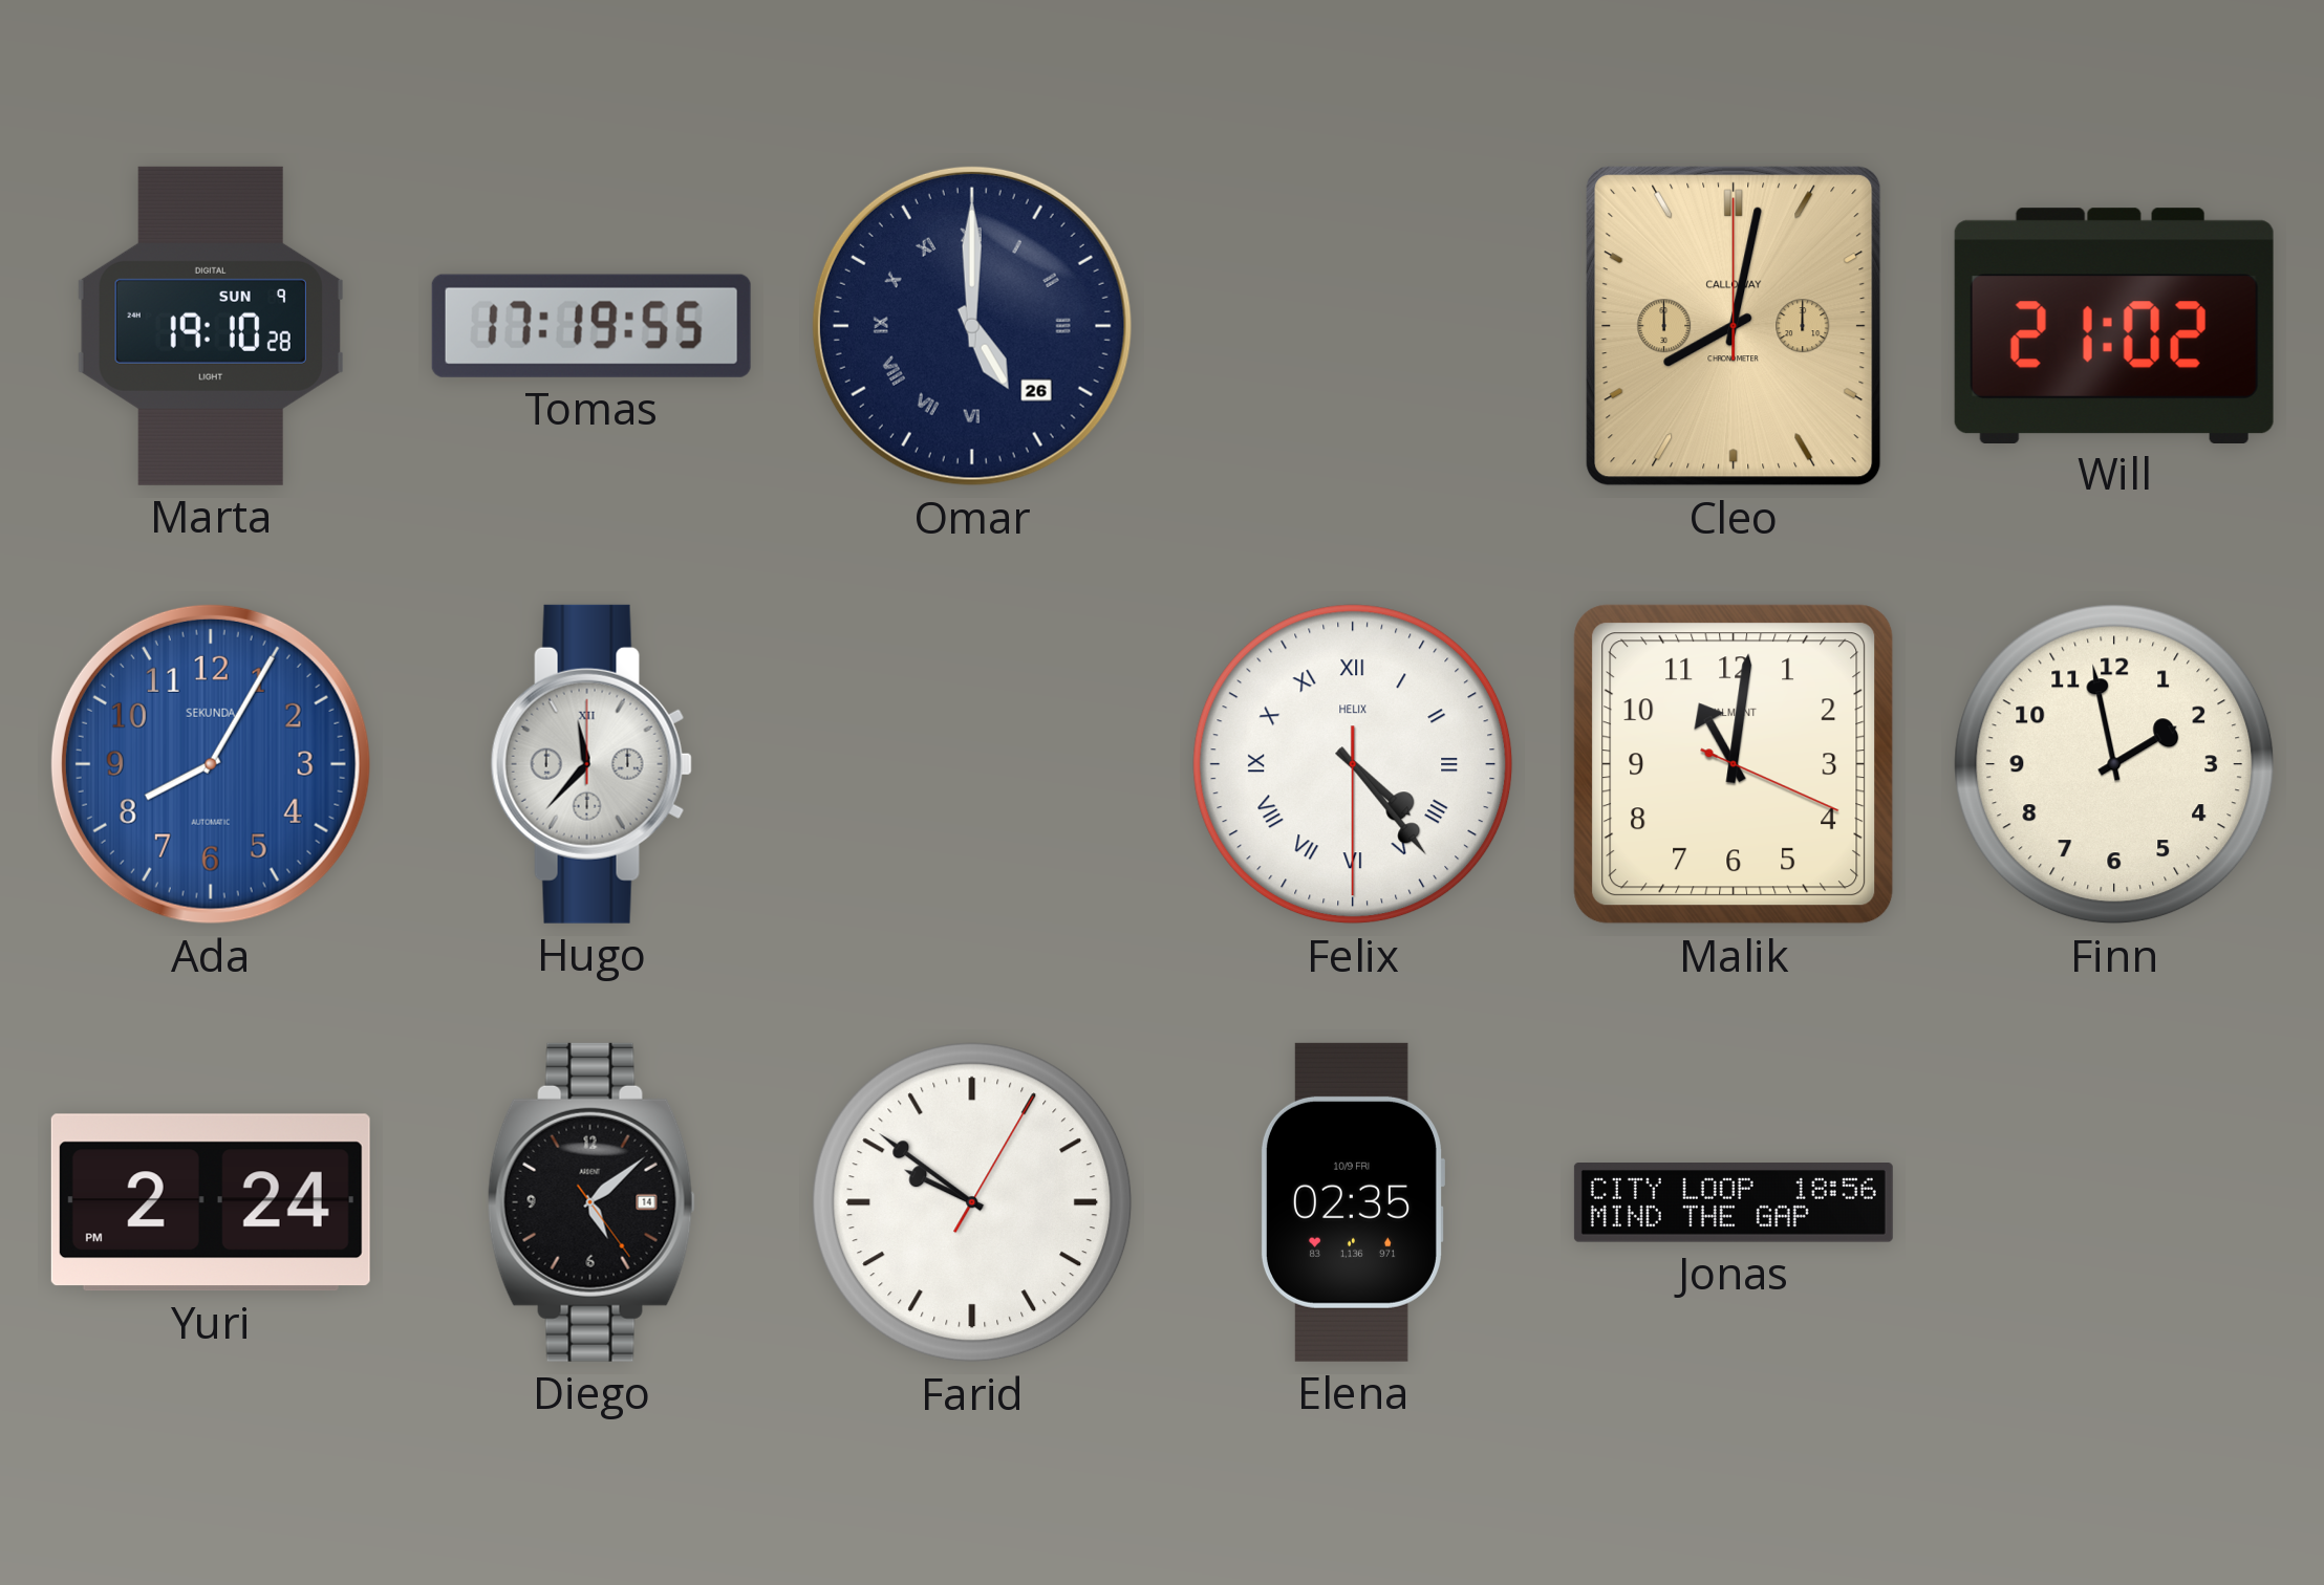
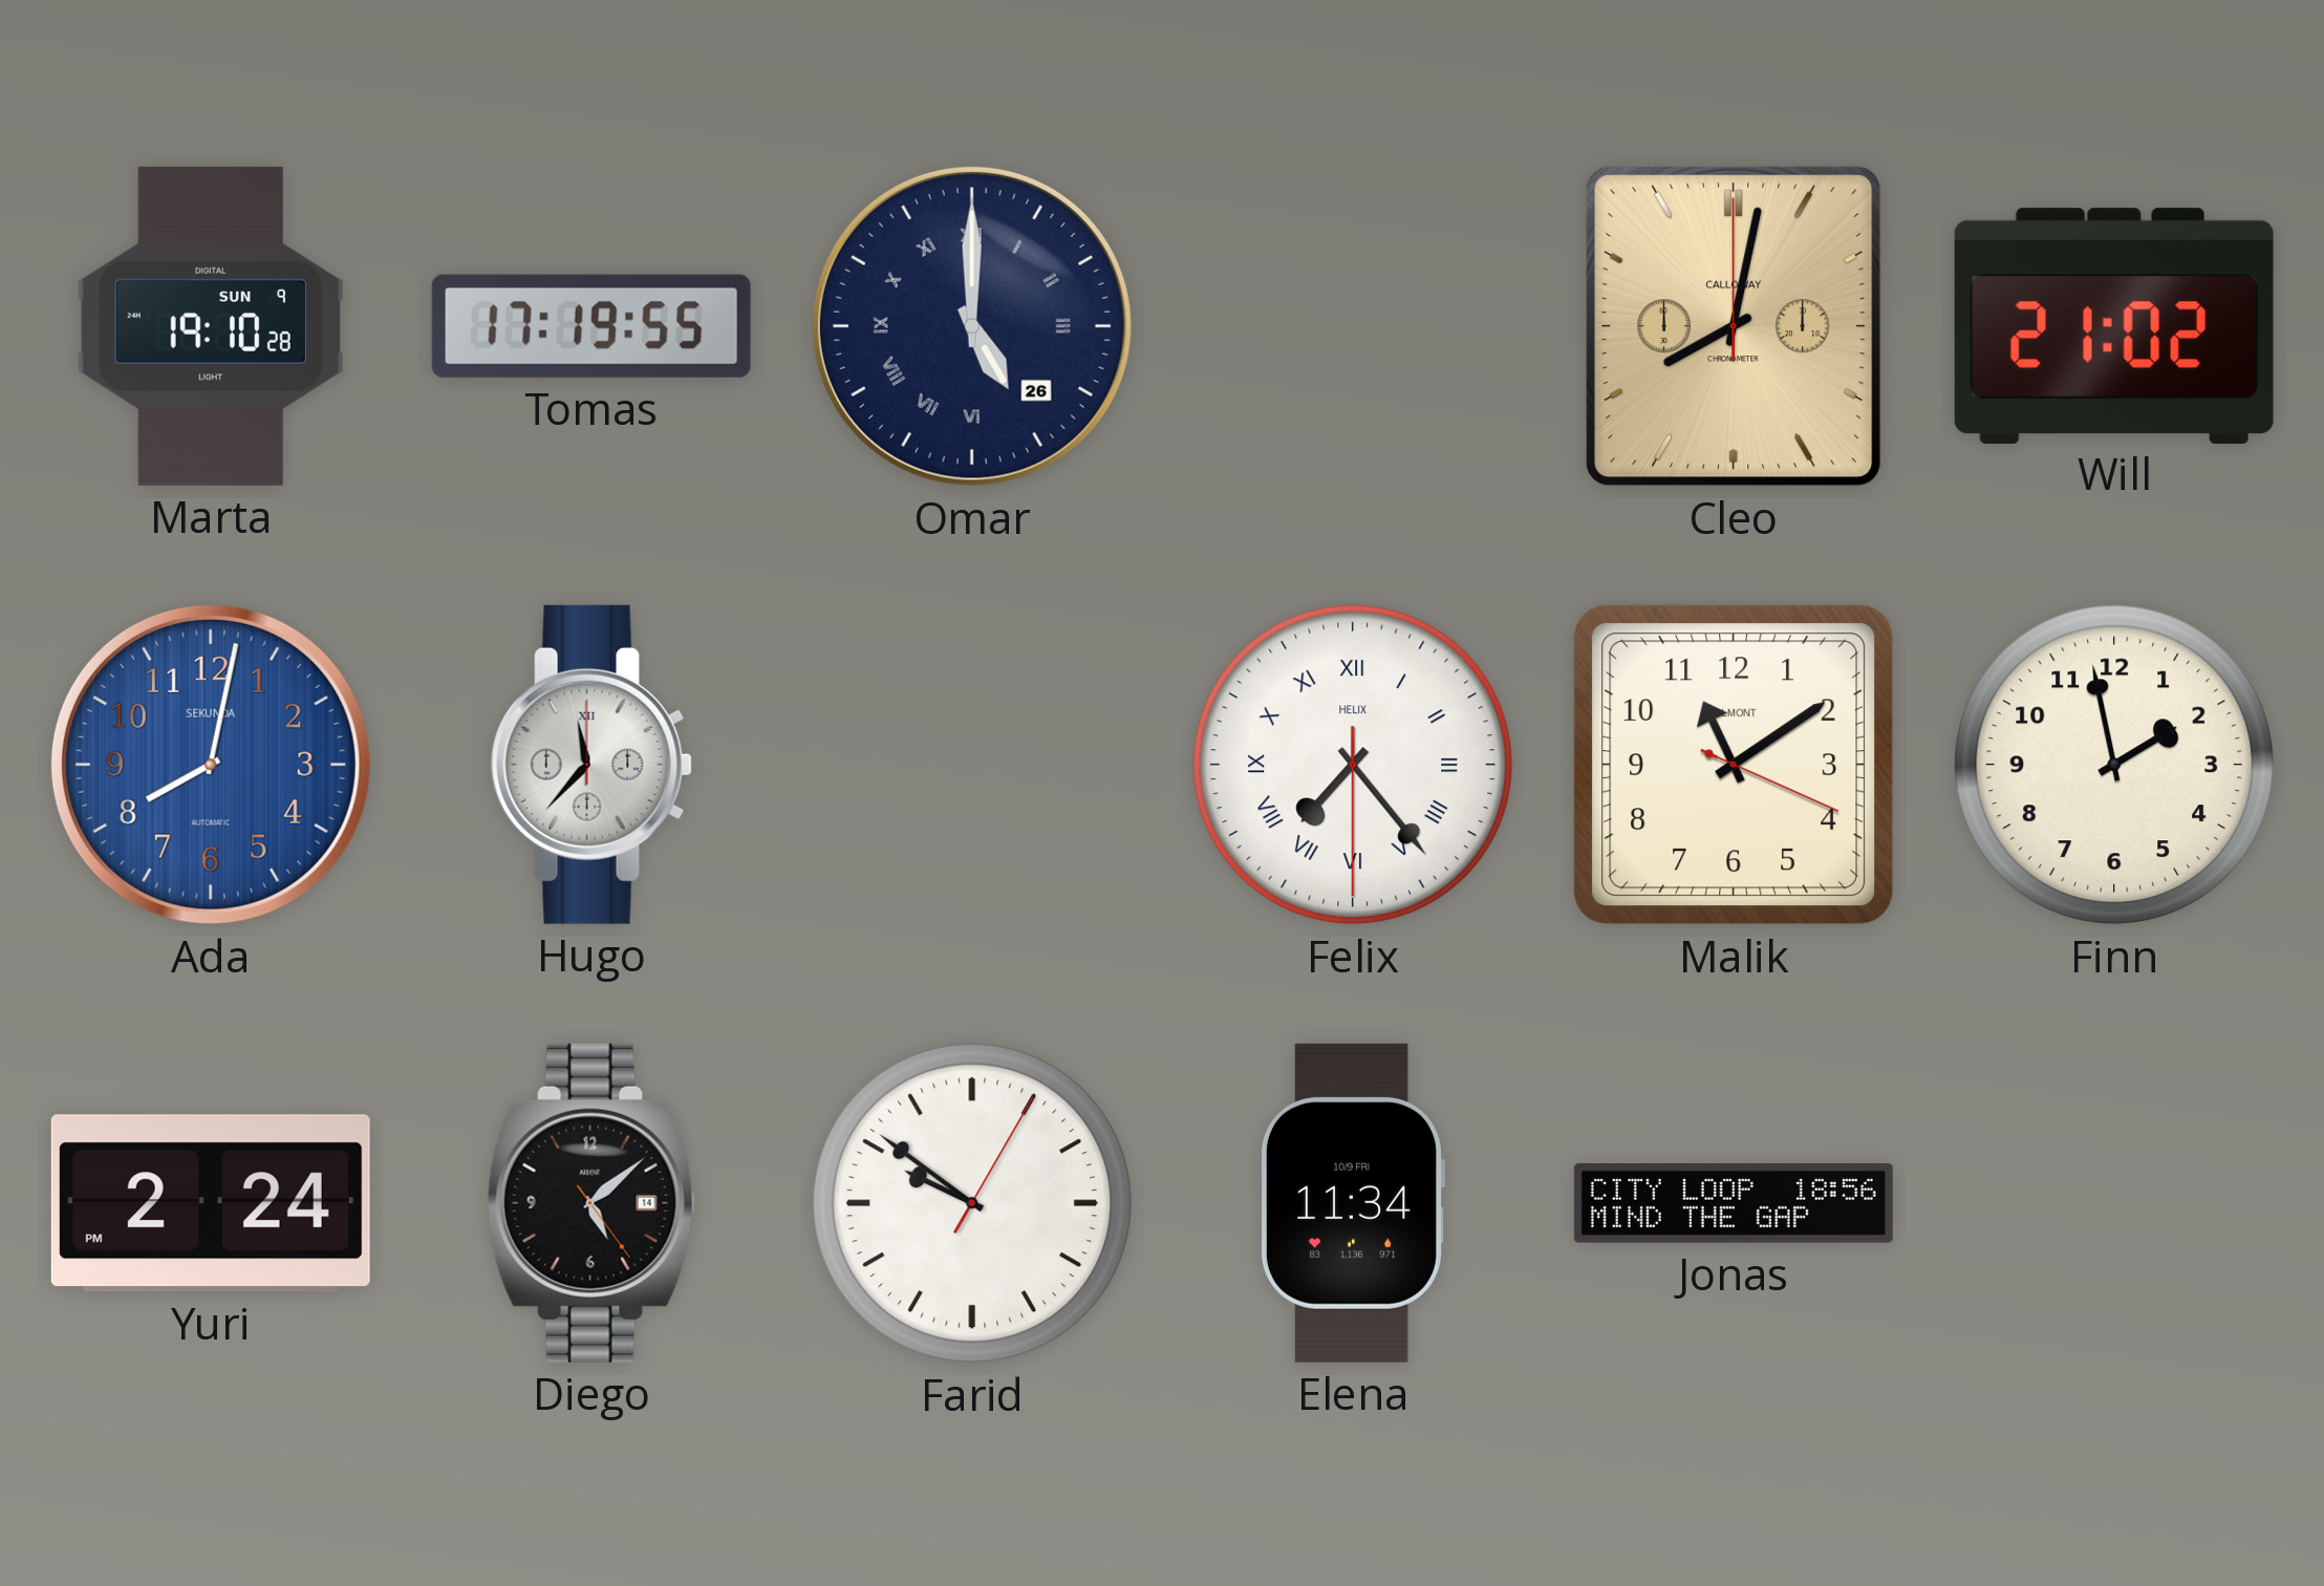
Ada: 8:05 -> 8:02
Felix: 4:23 -> 7:23
Malik: 11:01 -> 11:09
Elena: 02:35 -> 11:34
